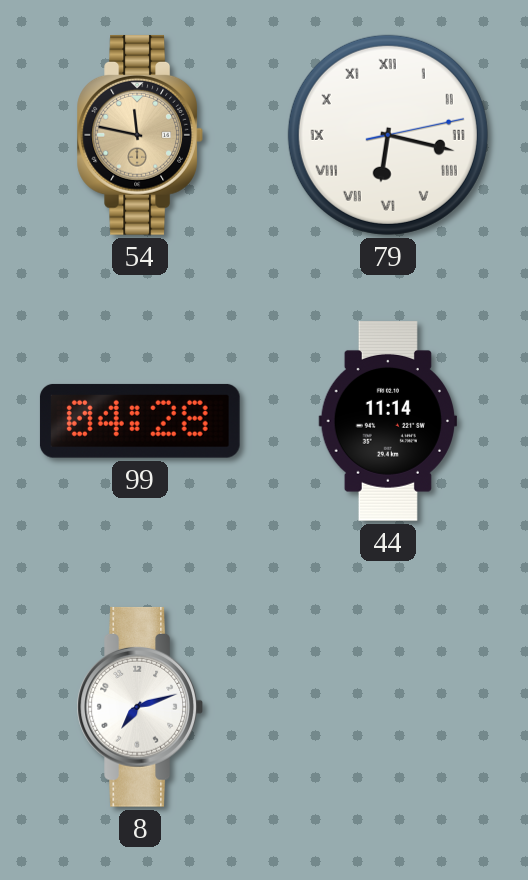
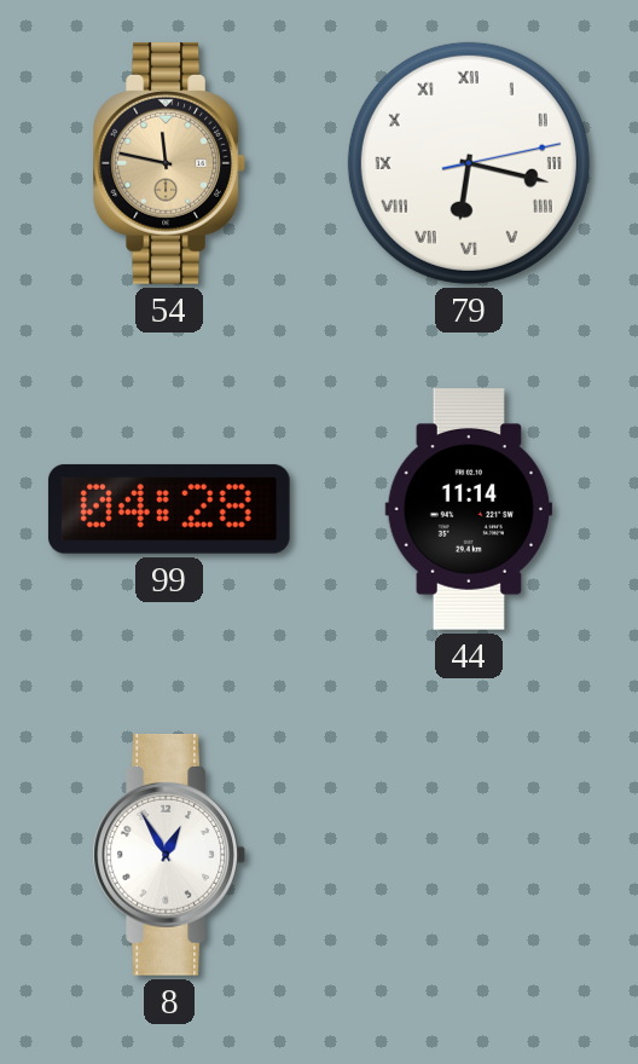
8: 7:12 -> 12:55
